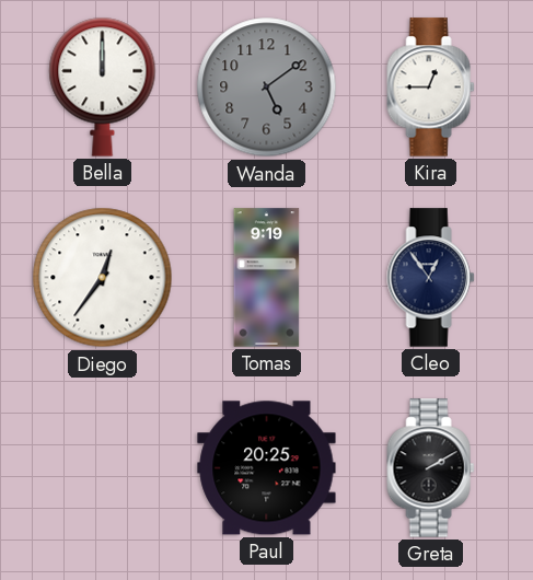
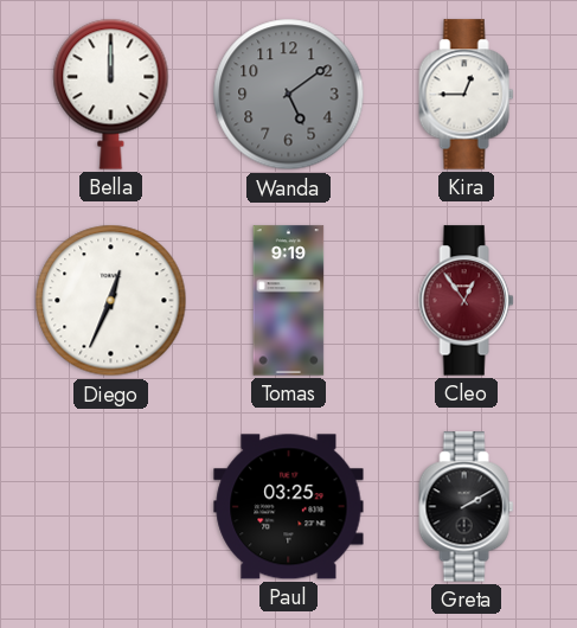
Diego: 12:36 -> 12:34
Cleo dial: navy -> burgundy
Paul: 20:25 -> 03:25
